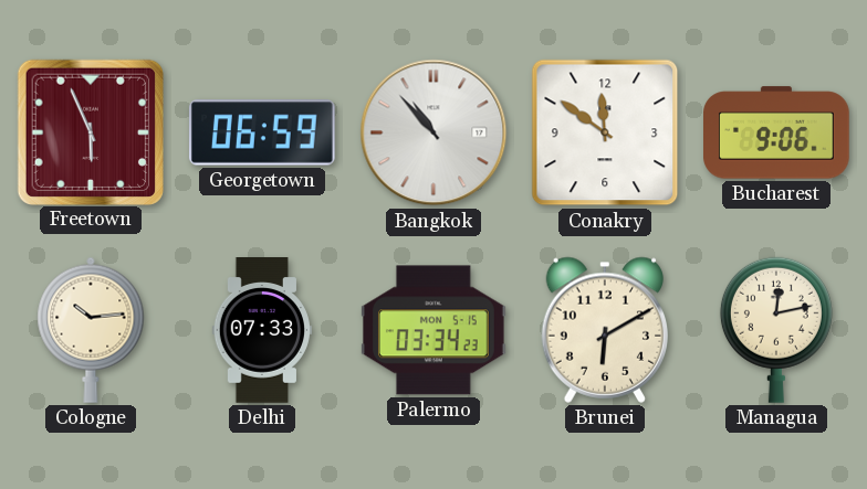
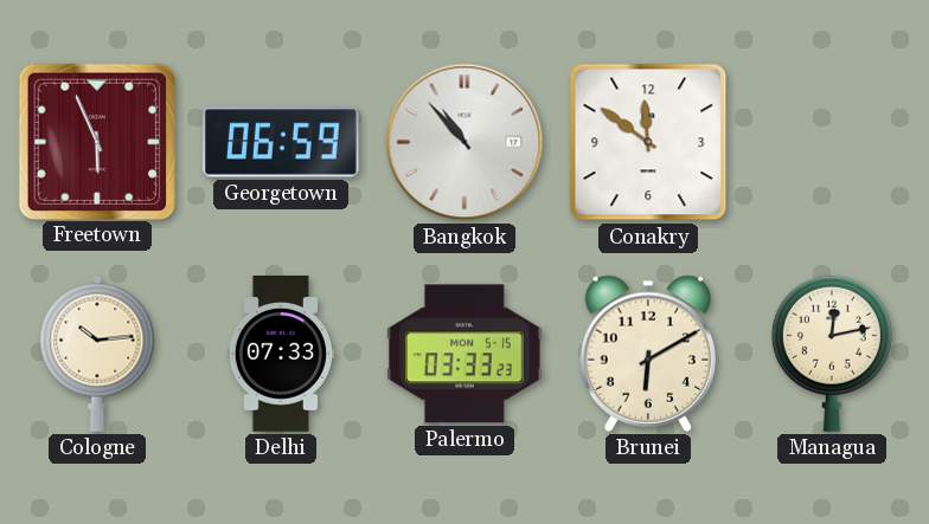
Bucharest: 9:06 -> none
Palermo: 03:34 -> 03:33
